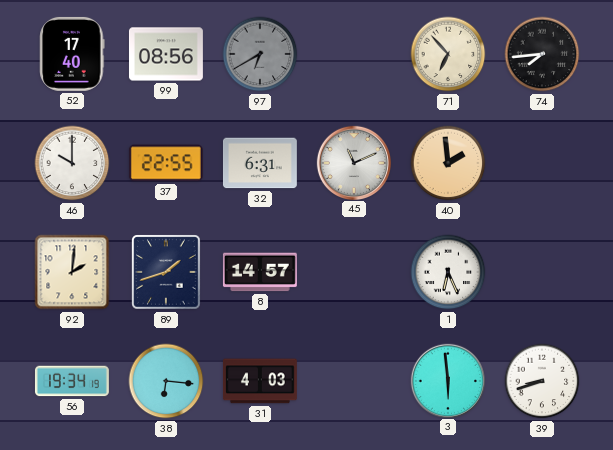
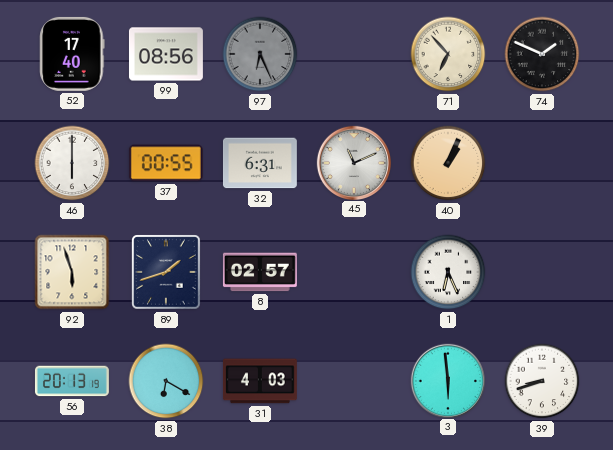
97: 6:40 -> 6:26
74: 7:44 -> 1:49
46: 10:00 -> 6:00
37: 22:55 -> 00:55
40: 1:59 -> 1:04
92: 2:01 -> 5:57
8: 14:57 -> 02:57
56: 19:34 -> 20:13
38: 6:16 -> 6:20
